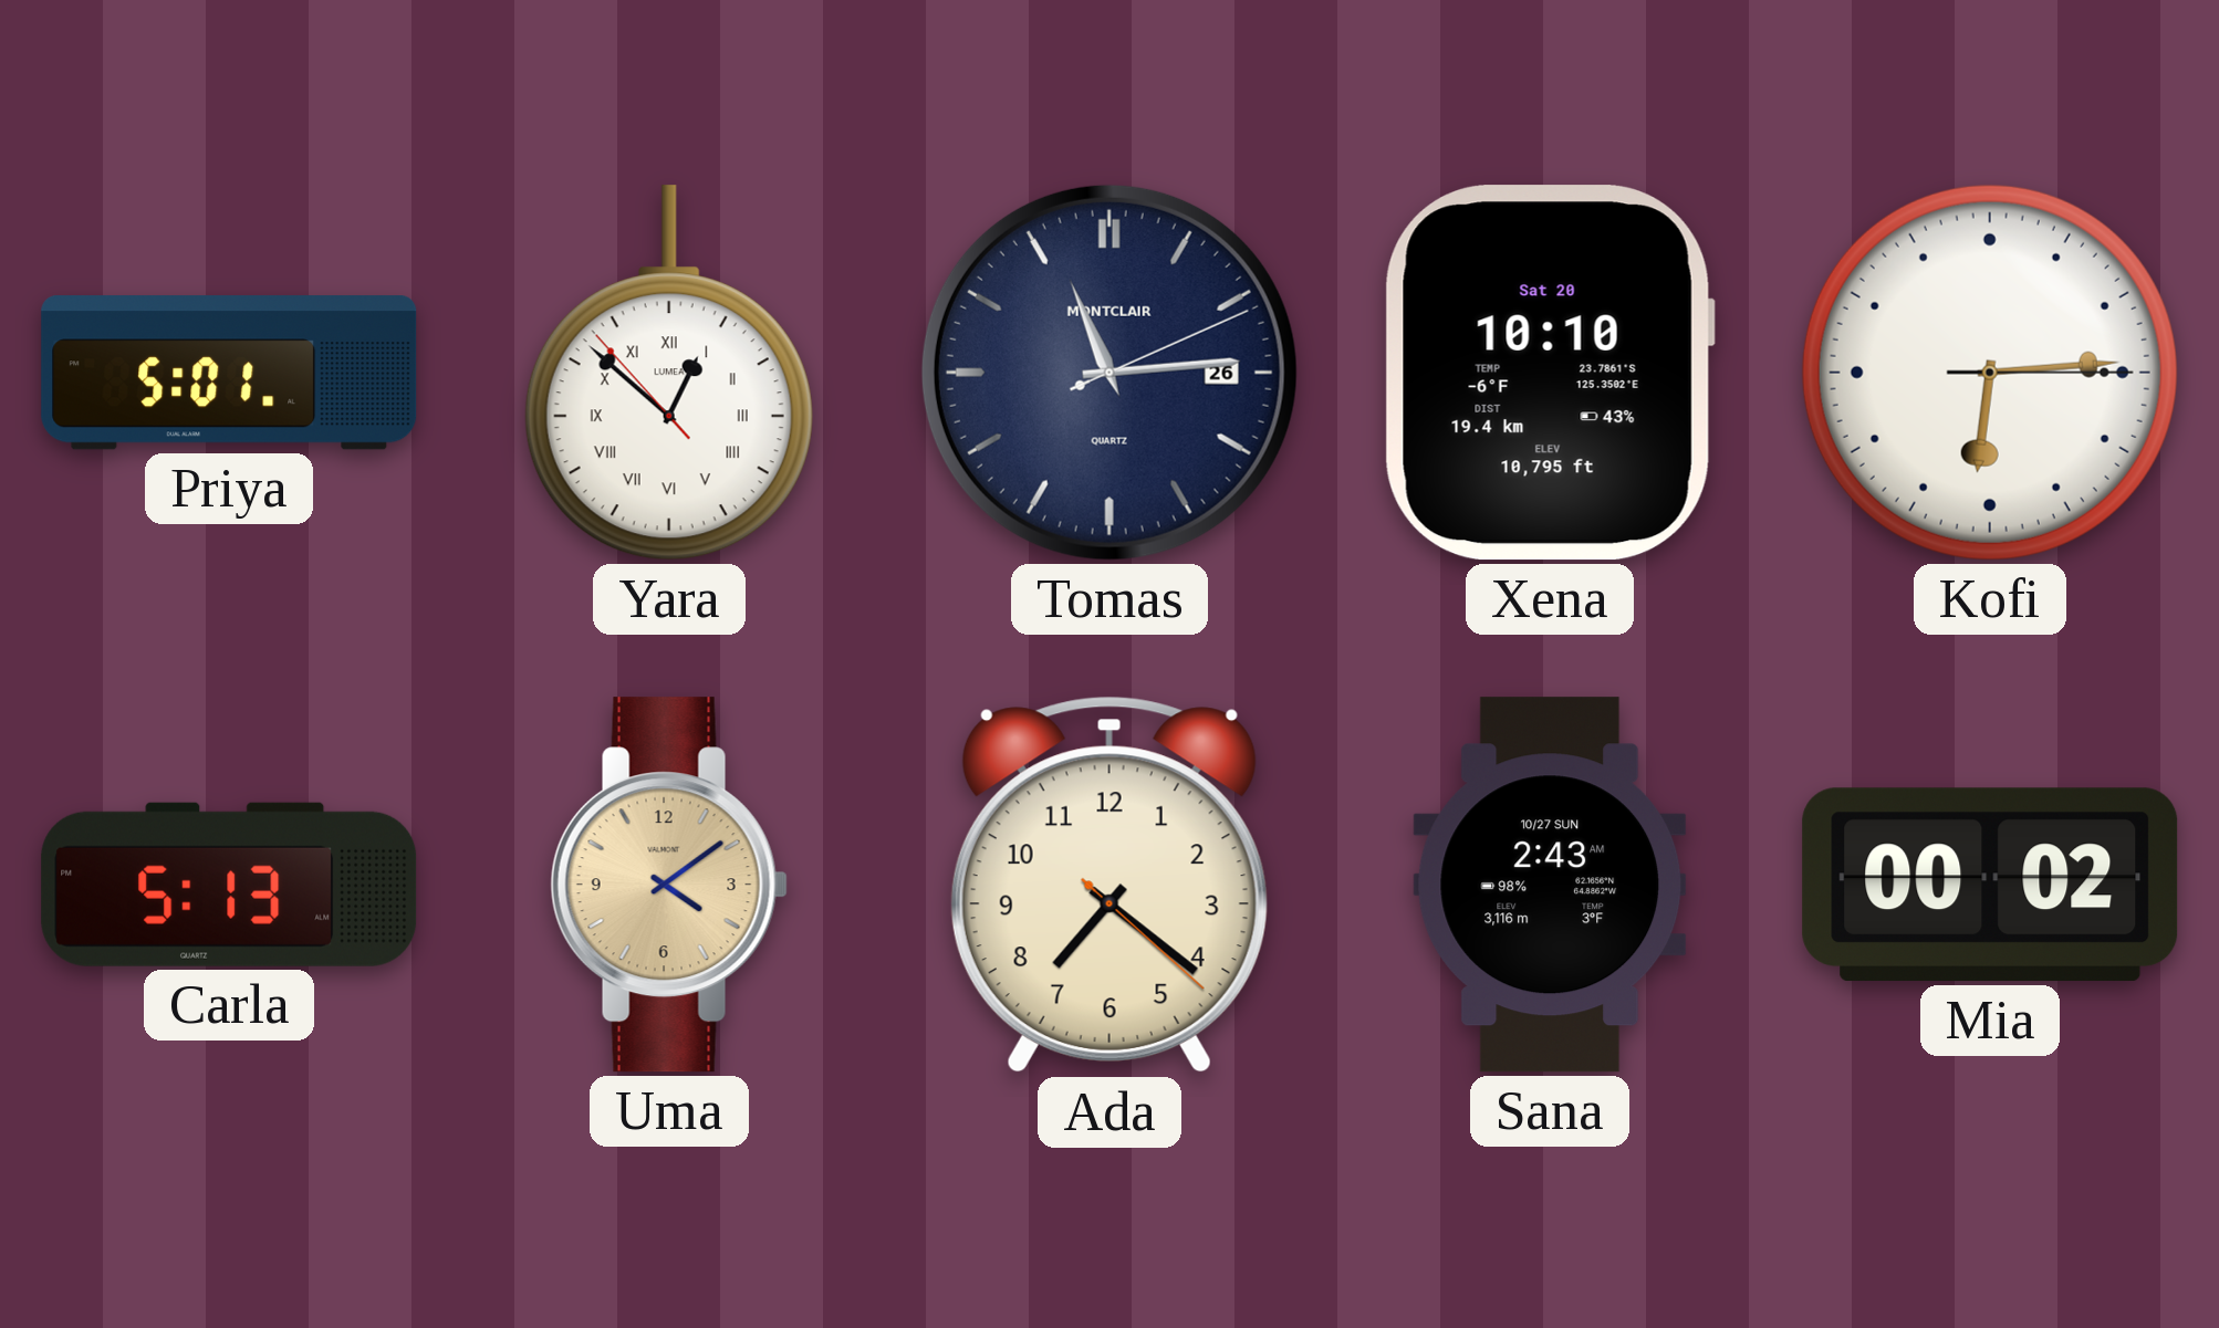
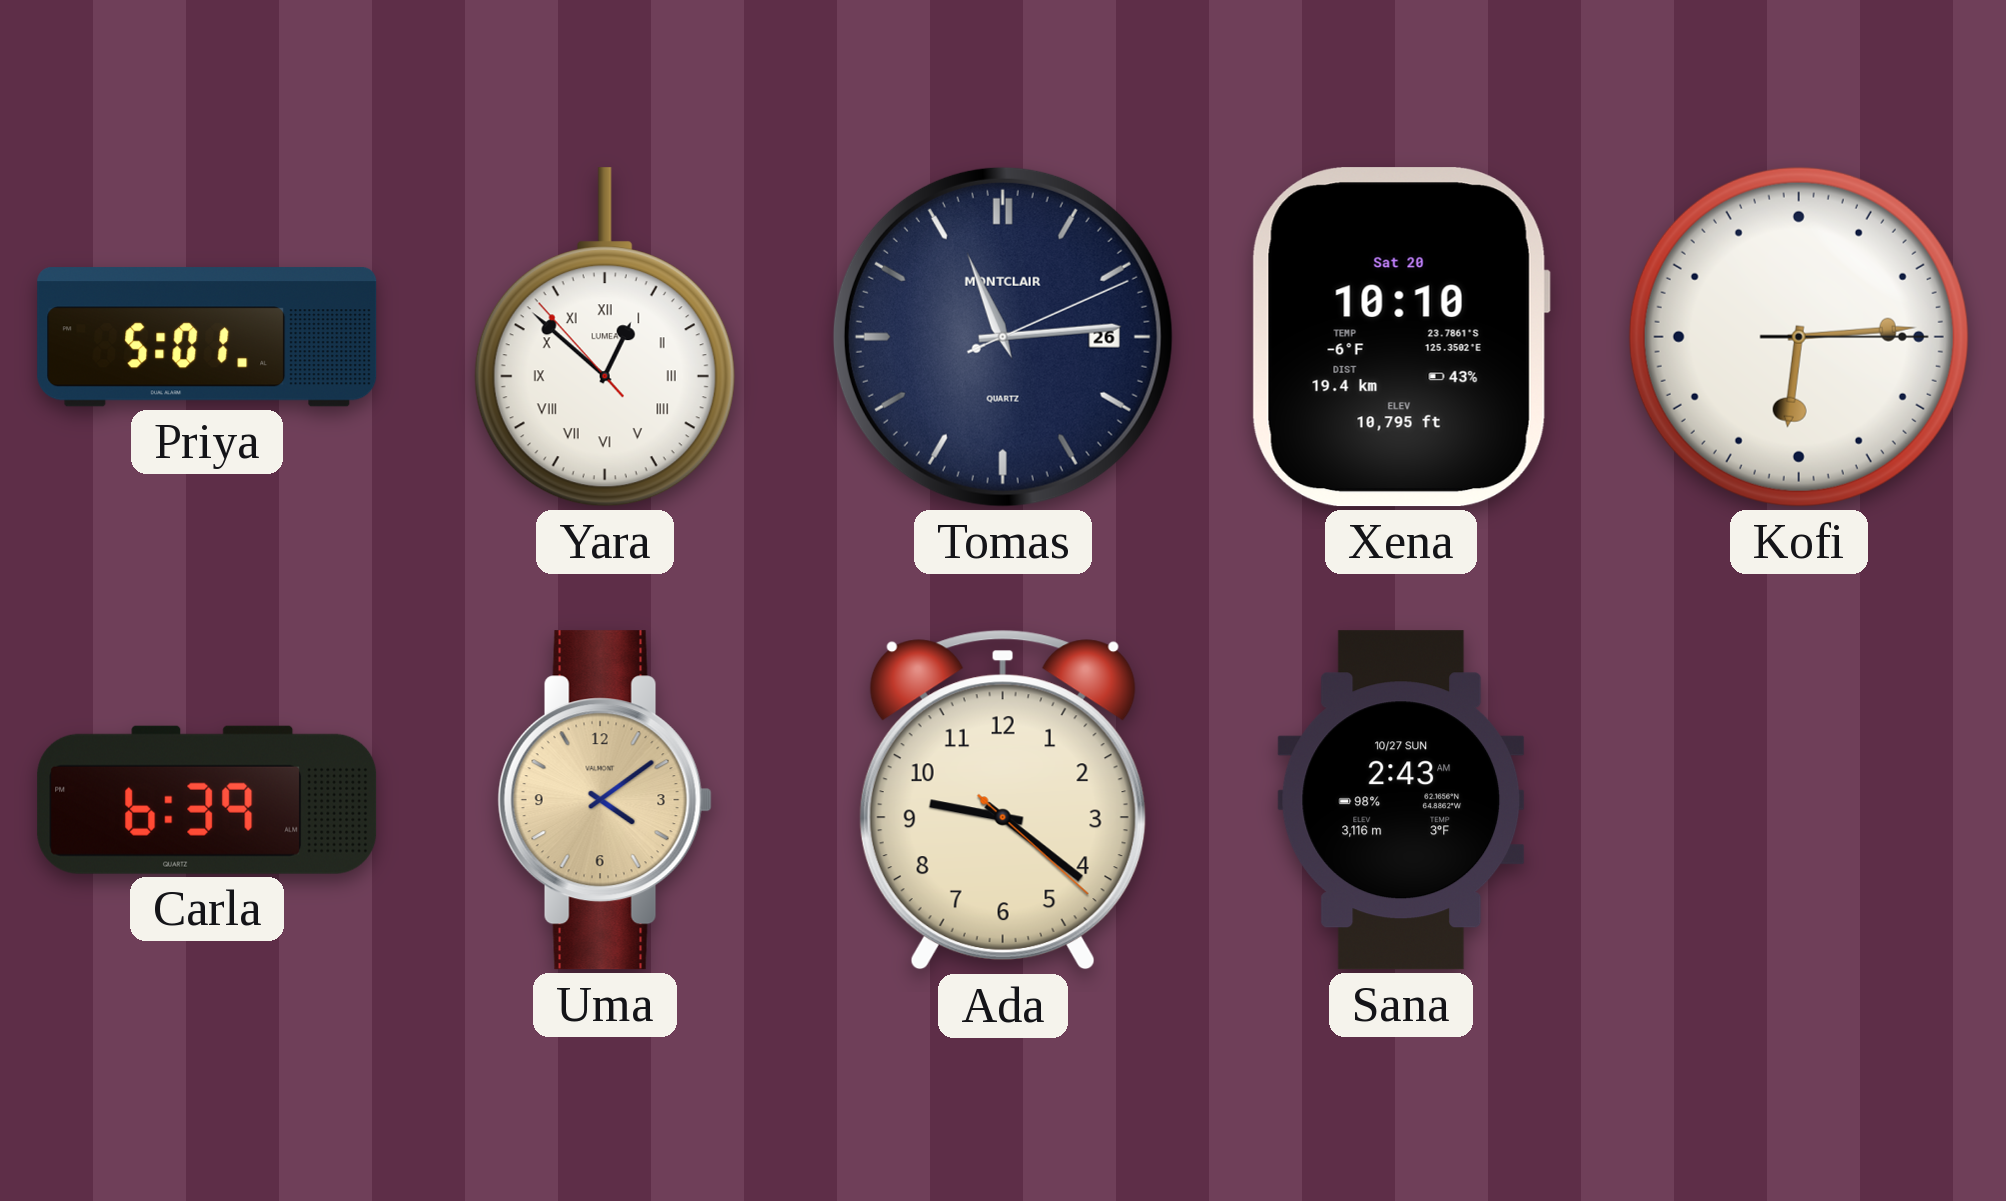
Carla: 5:13 -> 6:39
Ada: 7:21 -> 9:21
Mia: 00:02 -> none
